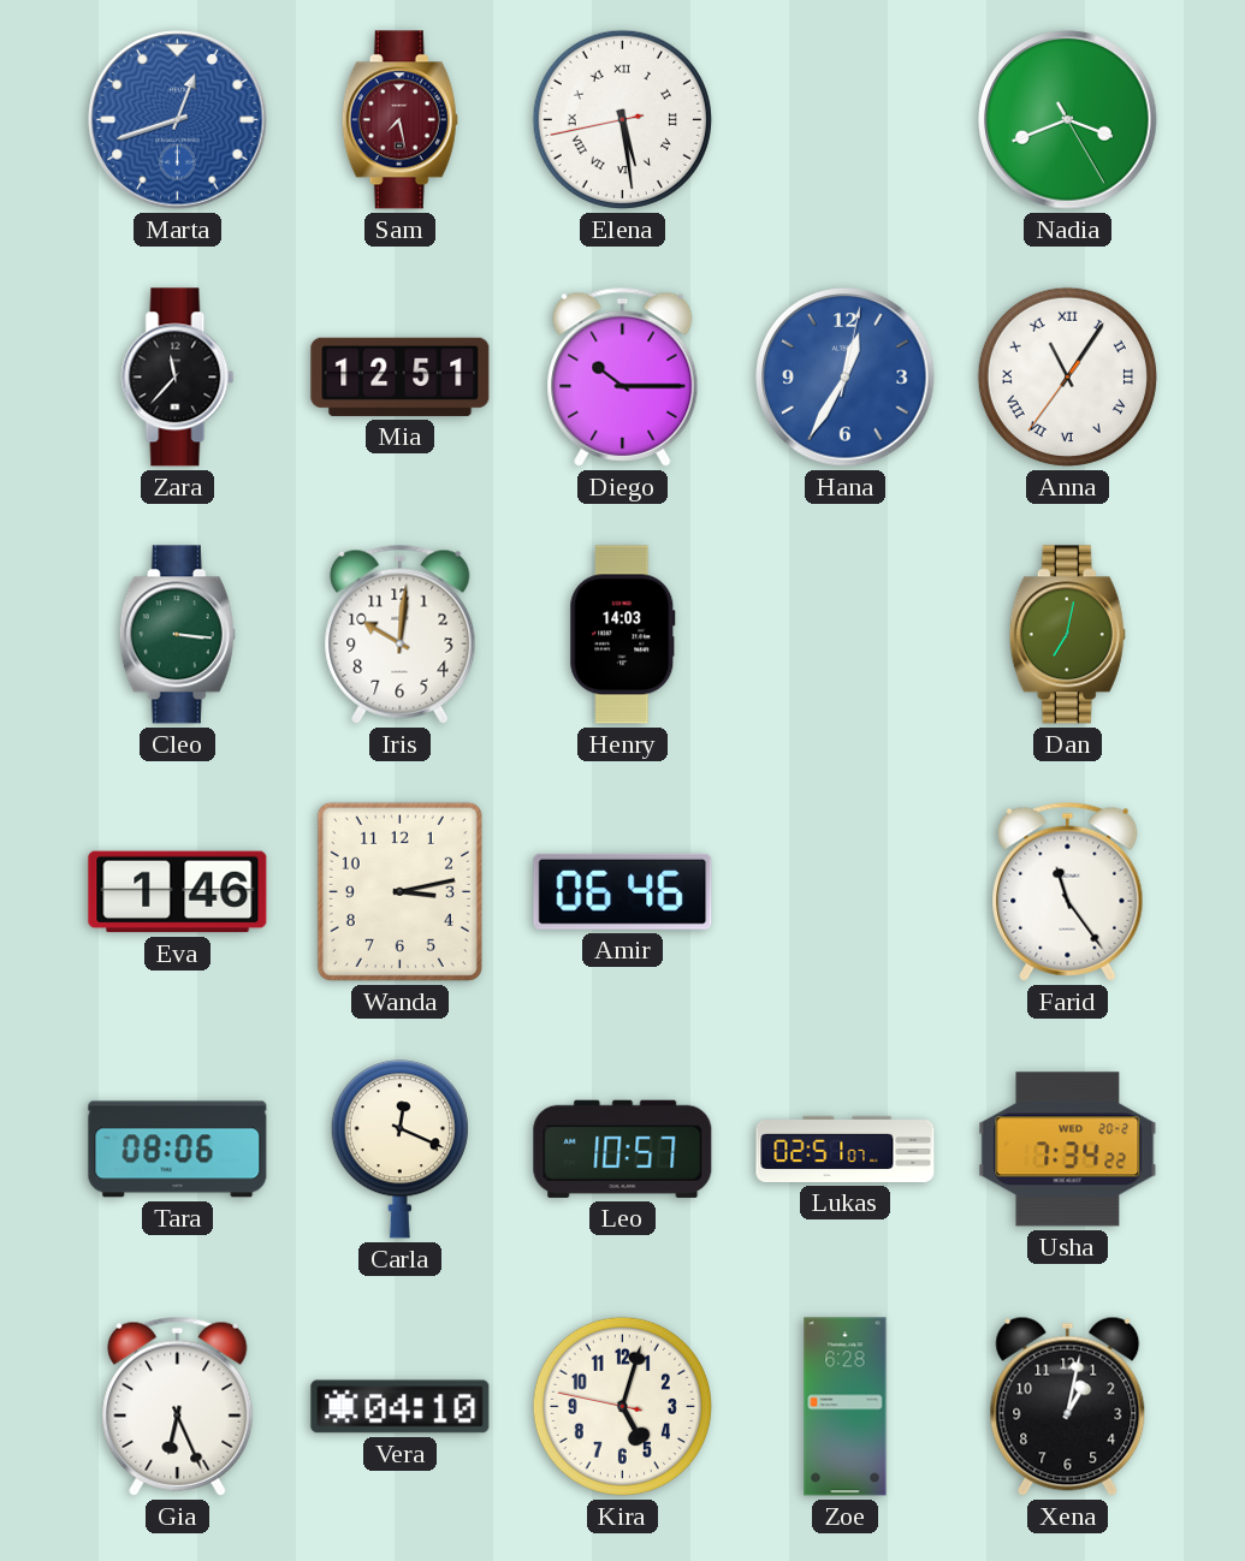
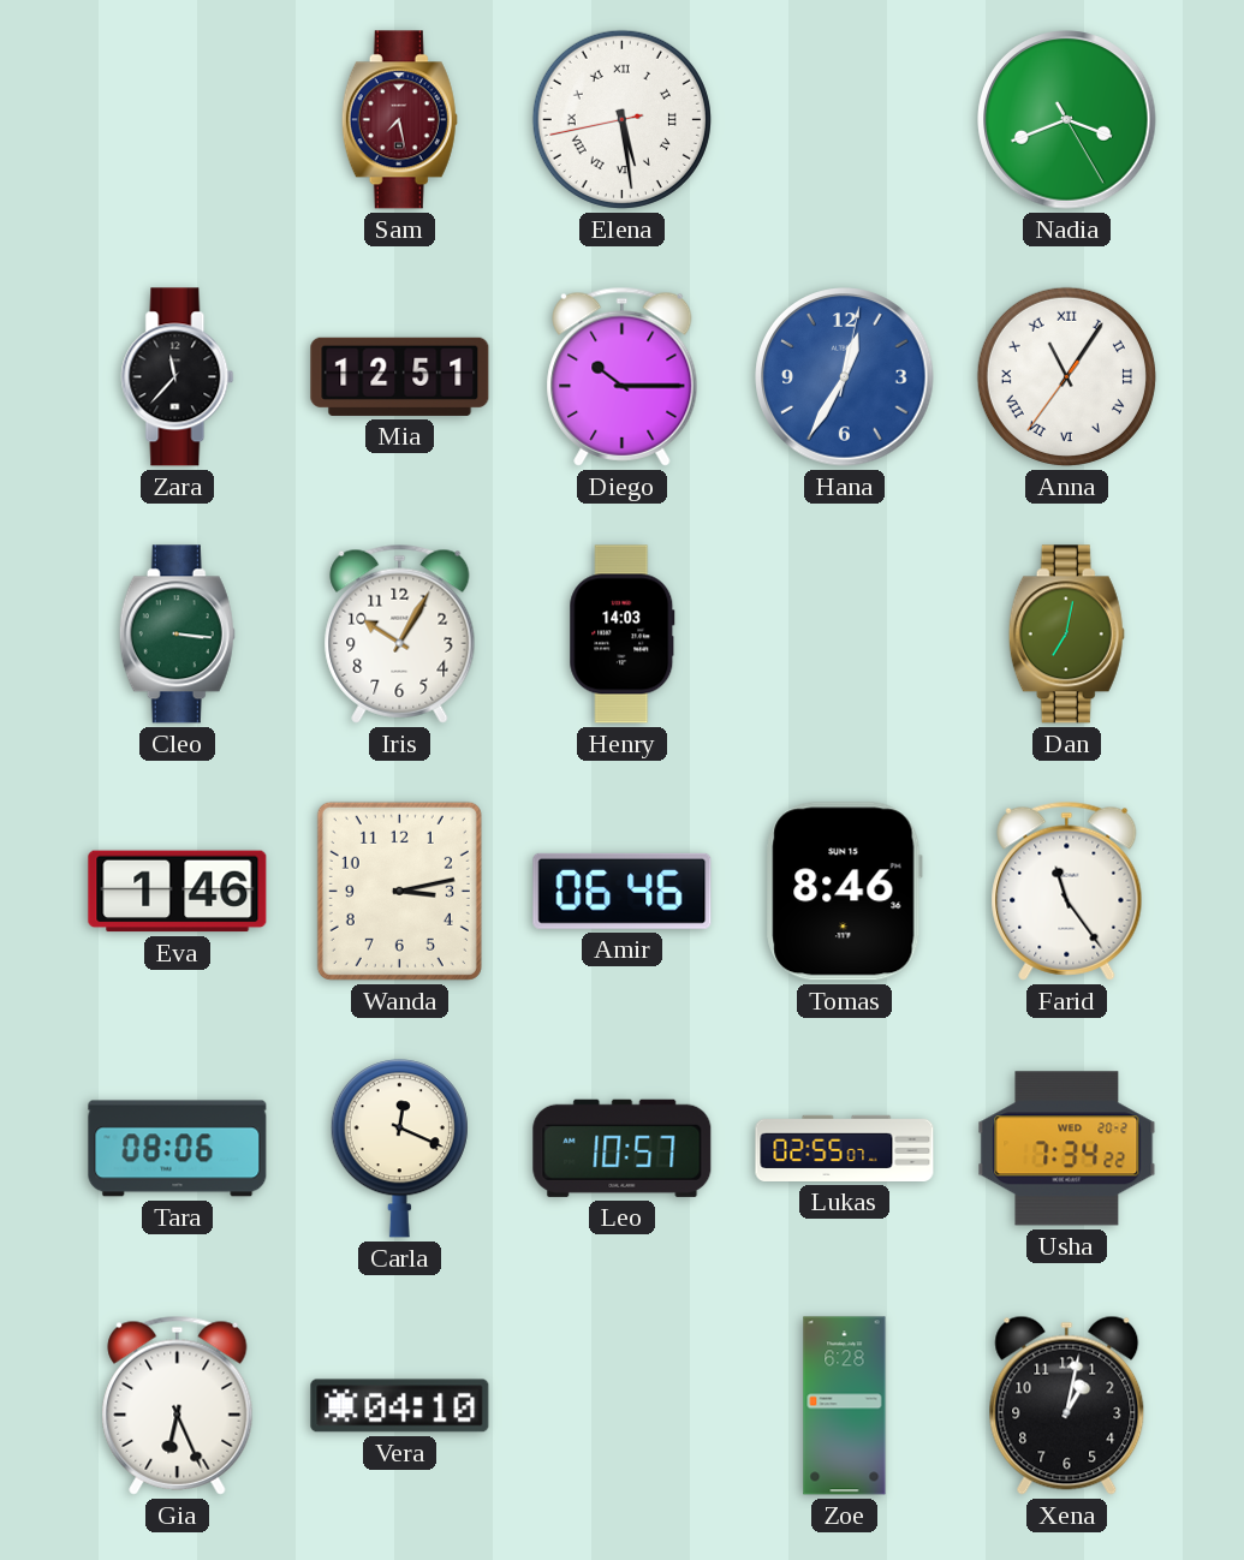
Marta: 12:42 -> none
Iris: 10:01 -> 10:05
Tomas: none -> 8:46
Lukas: 02:51 -> 02:55
Kira: 5:02 -> none
